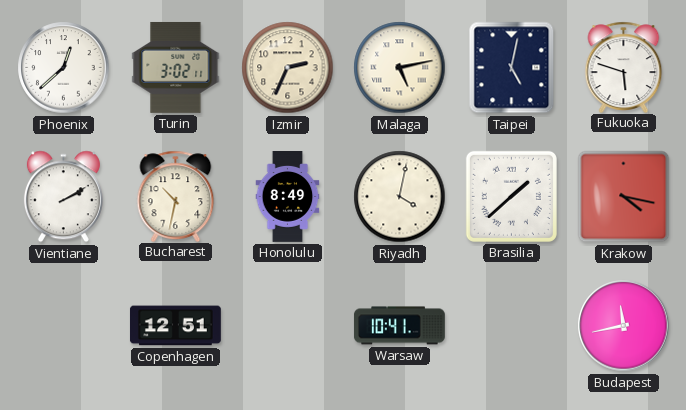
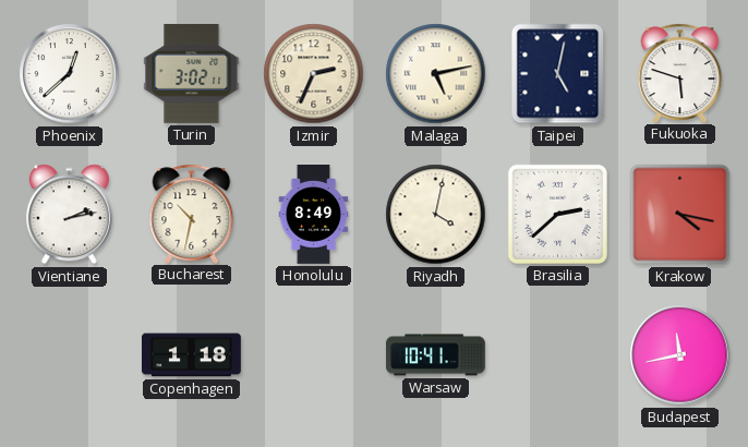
Vientiane: 2:10 -> 2:13
Brasilia: 1:38 -> 2:38
Copenhagen: 12:51 -> 1:18
